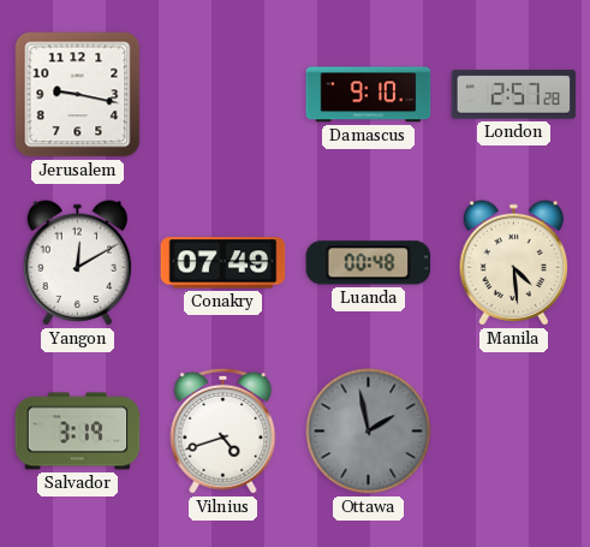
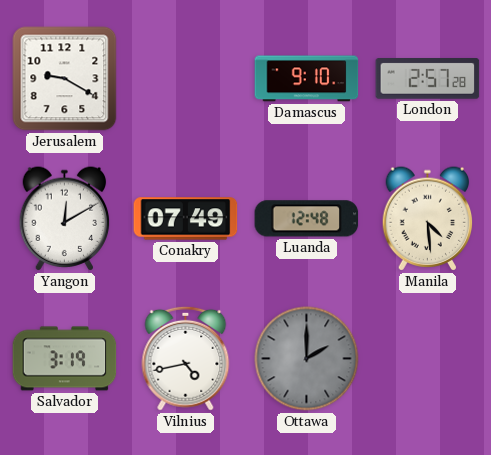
Jerusalem: 9:17 -> 9:20
Luanda: 00:48 -> 12:48
Vilnius: 4:42 -> 4:43
Ottawa: 1:58 -> 2:00
